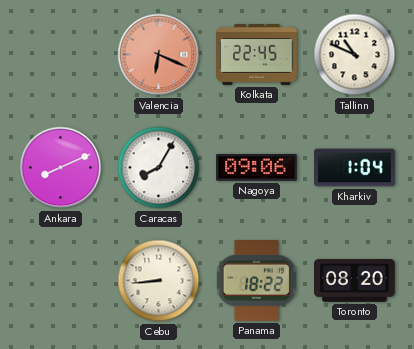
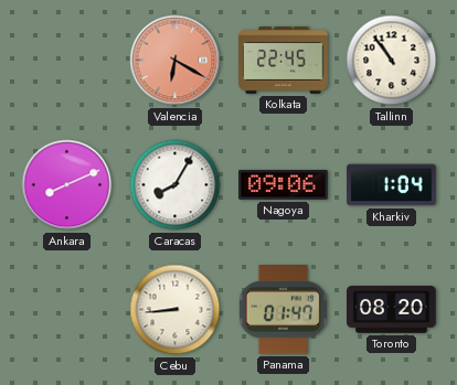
Valencia: 6:19 -> 6:20
Tallinn: 10:49 -> 10:54
Panama: 18:22 -> 01:47
